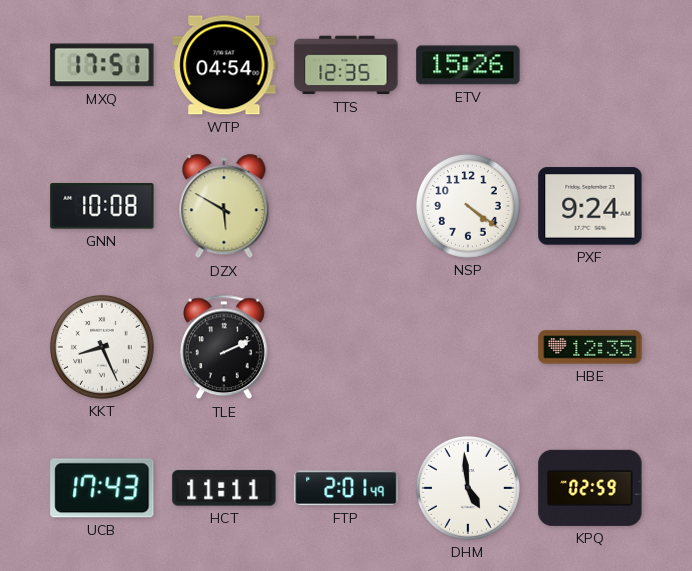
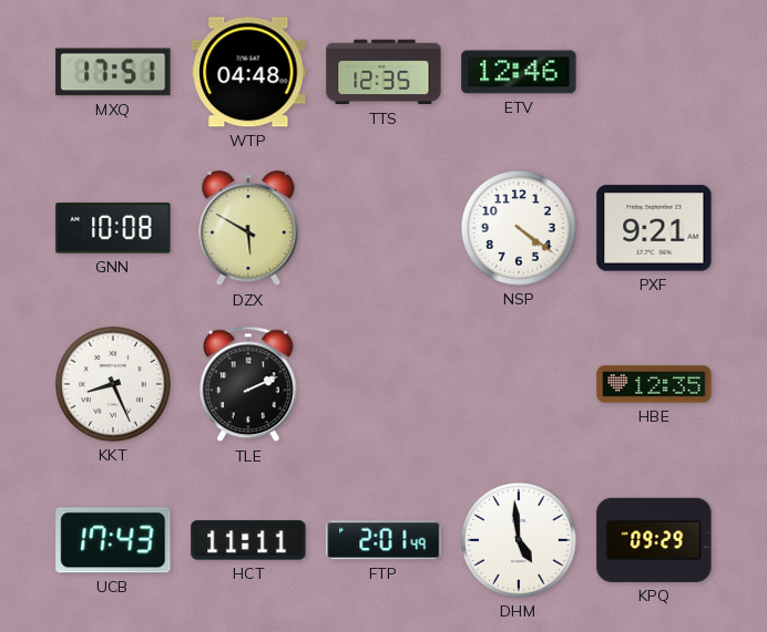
WTP: 04:54 -> 04:48
ETV: 15:26 -> 12:46
PXF: 9:24 -> 9:21
KPQ: 02:59 -> 09:29
